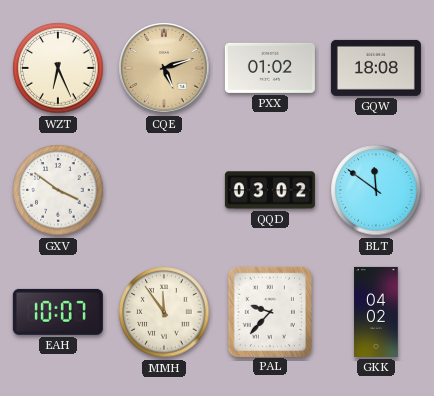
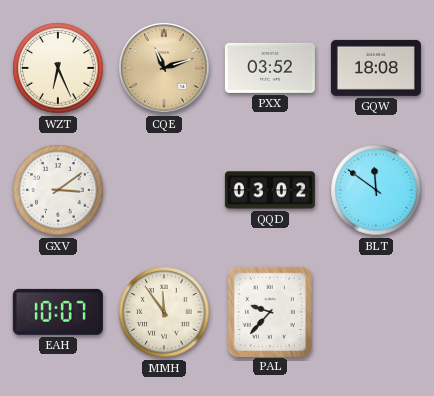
CQE: 5:12 -> 11:12
PXX: 01:02 -> 03:52
GXV: 3:51 -> 3:09
GKK: 04:02 -> none
